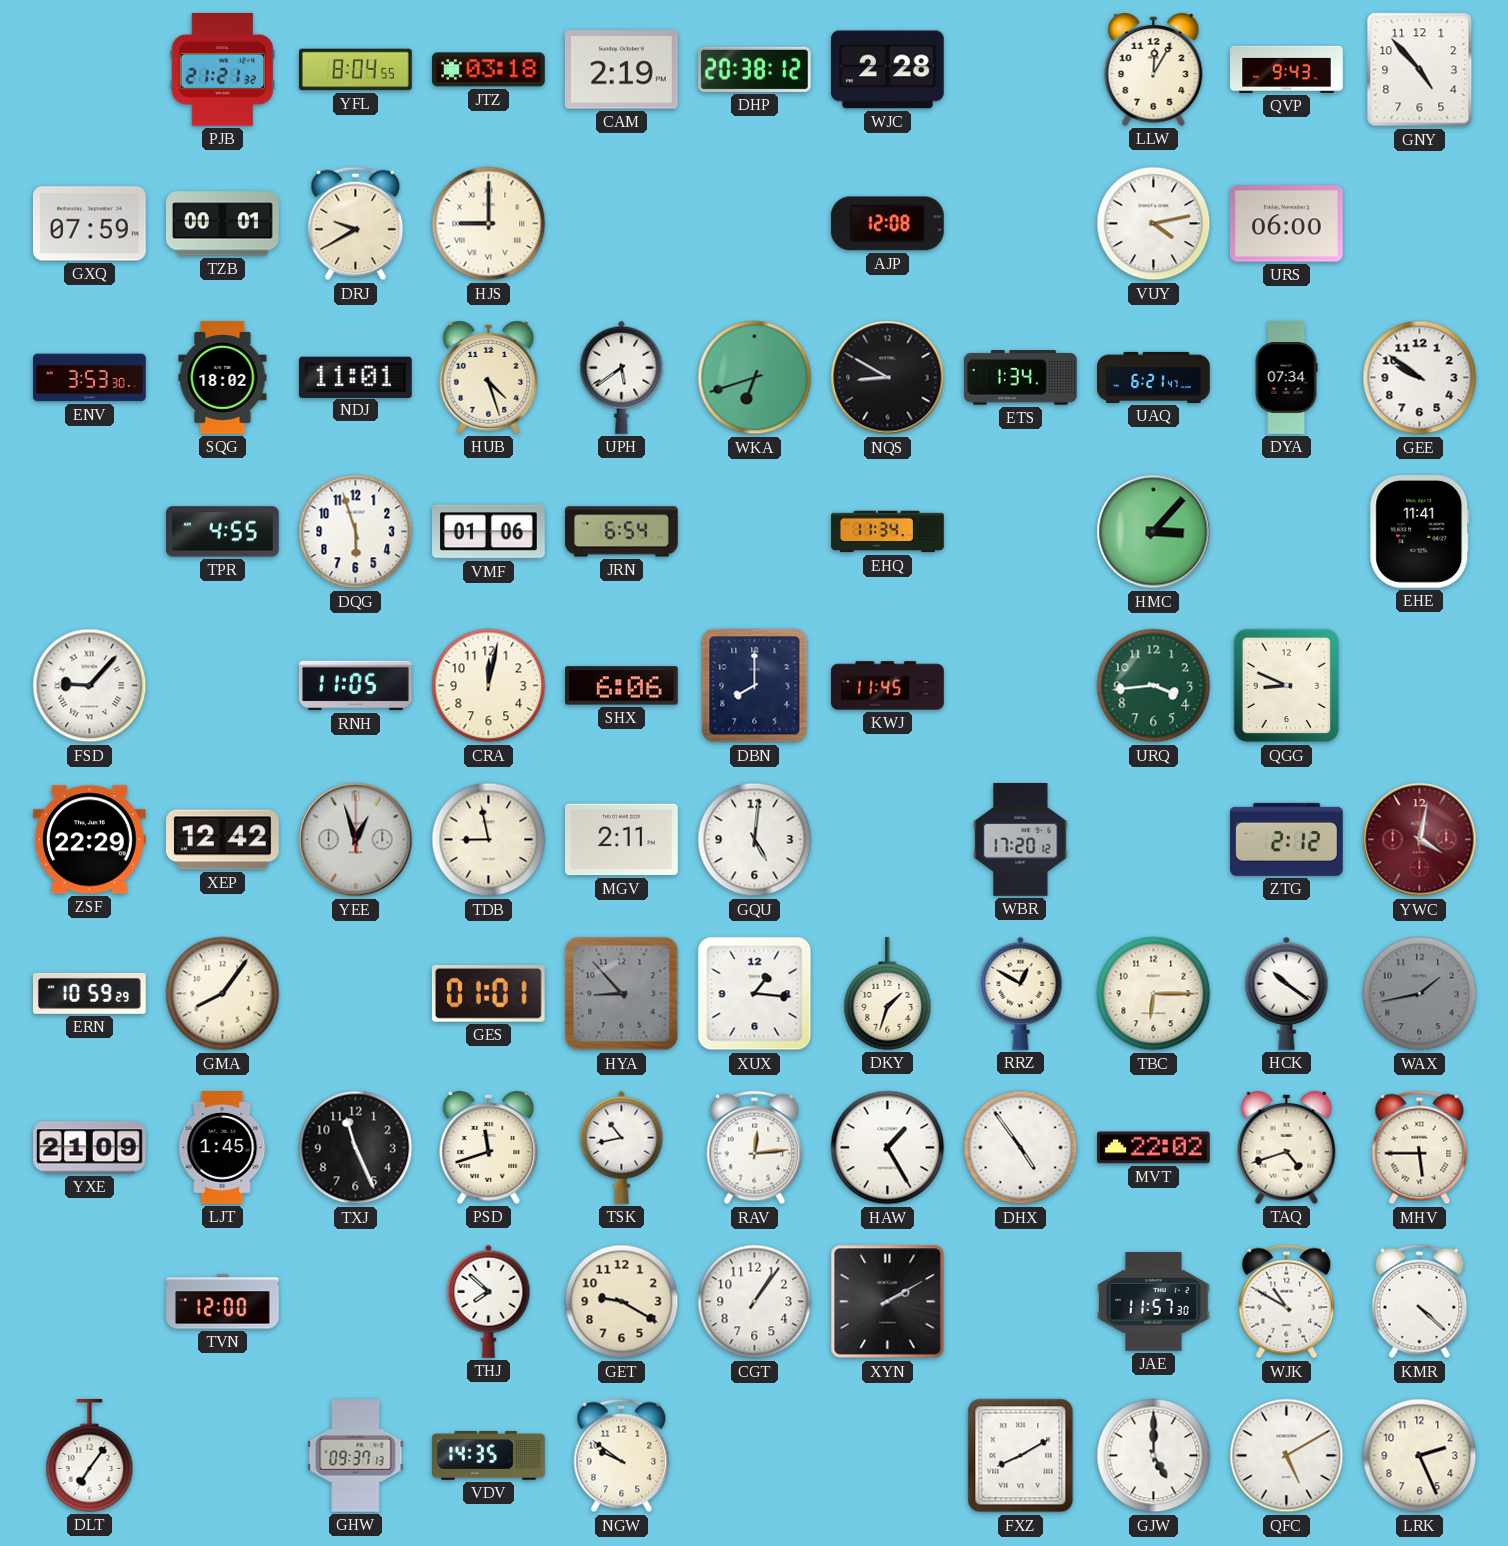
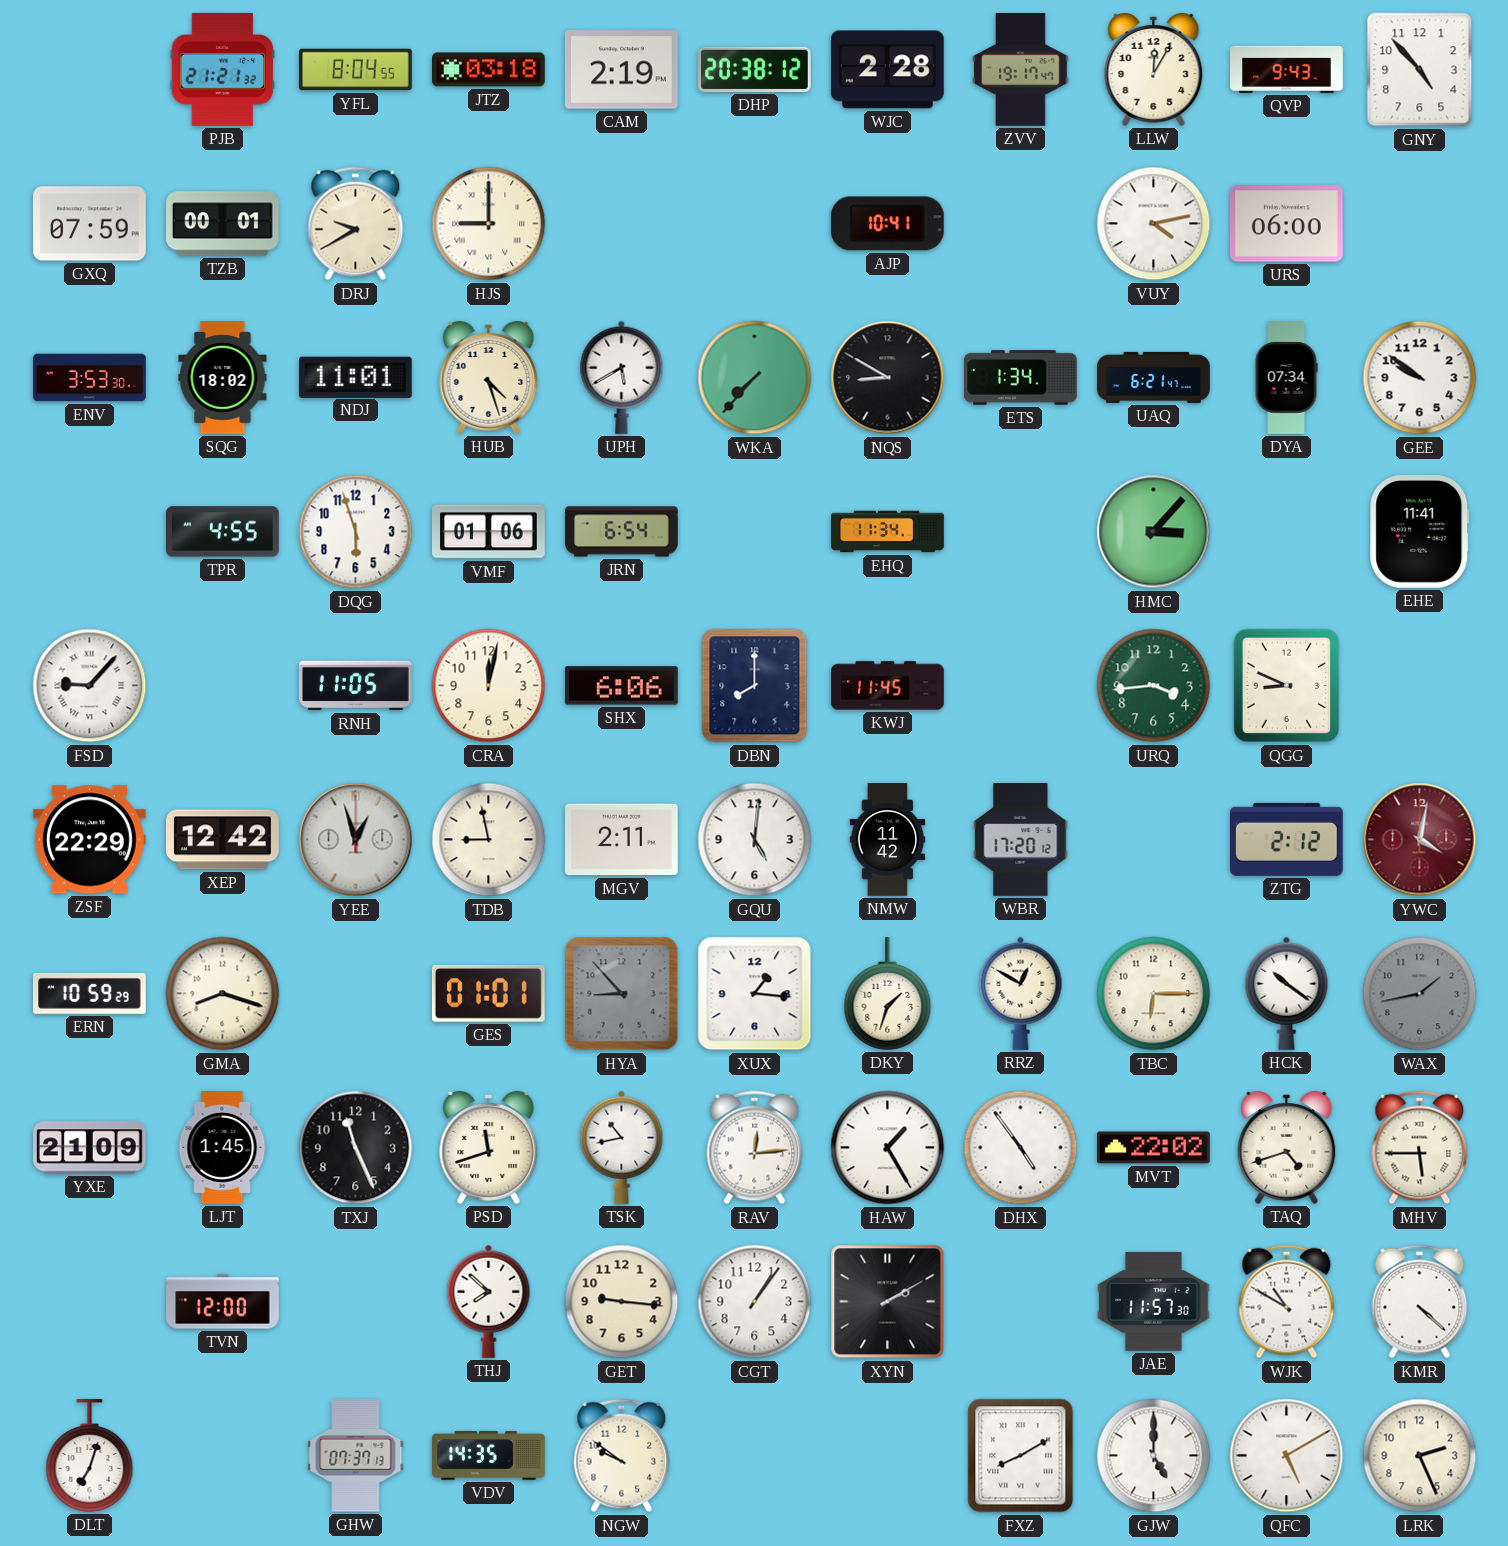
ZVV: none -> 19:17
AJP: 12:08 -> 10:41
UPH: 5:39 -> 5:40
WKA: 6:42 -> 7:37
NMW: none -> 11:42
GMA: 8:06 -> 8:18
GET: 9:20 -> 9:16
DLT: 7:06 -> 7:03
GHW: 09:37 -> 07:37
